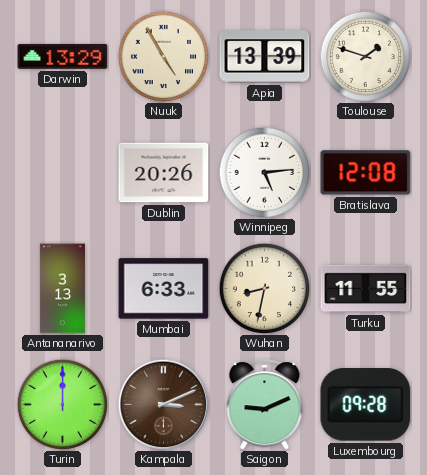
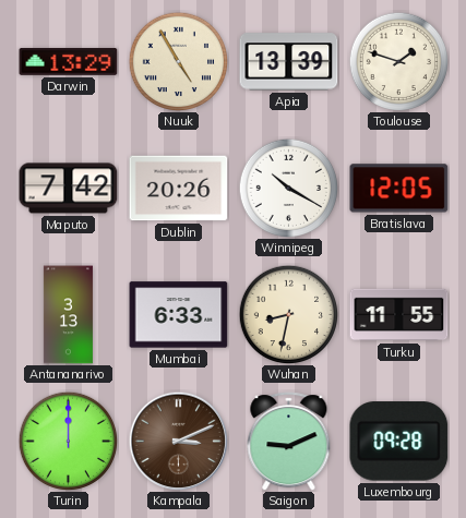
Maputo: none -> 7:42
Winnipeg: 5:14 -> 10:20
Bratislava: 12:08 -> 12:05
